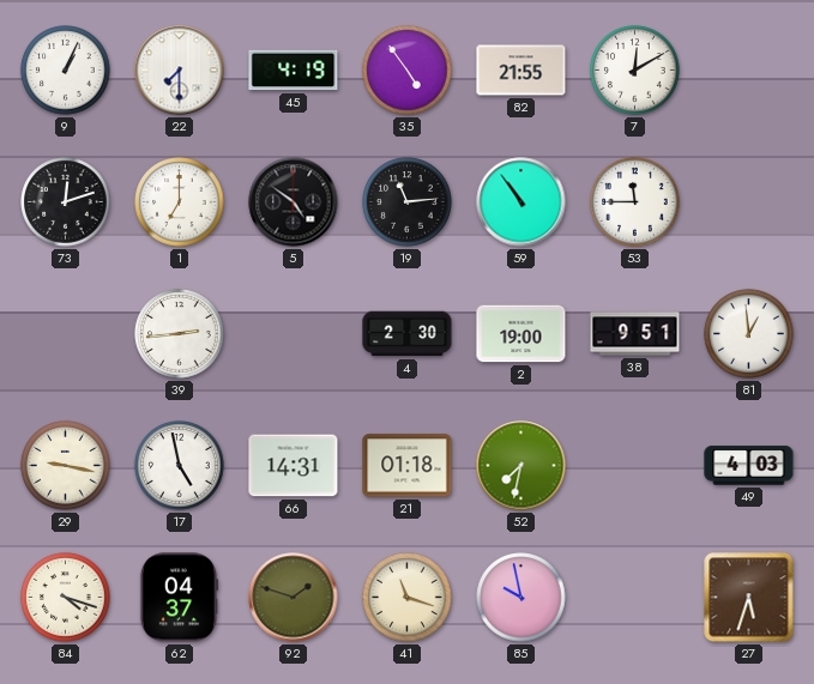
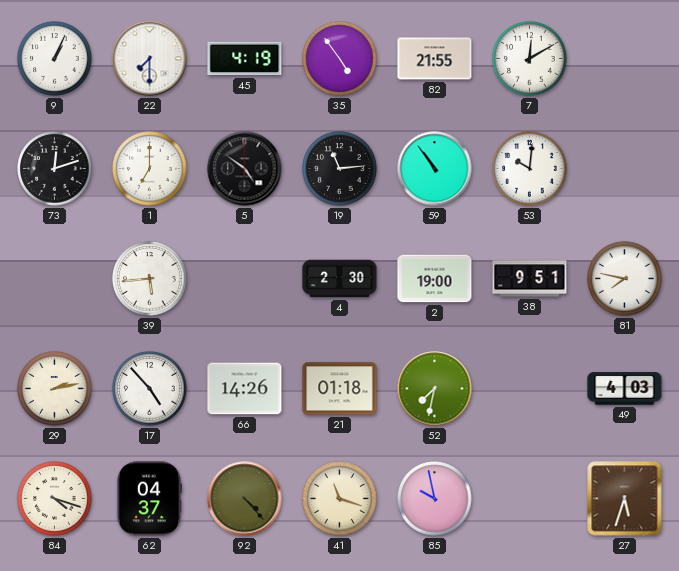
53: 11:45 -> 10:01
39: 2:44 -> 5:44
81: 12:59 -> 7:47
29: 9:17 -> 2:13
17: 4:58 -> 4:53
66: 14:31 -> 14:26
92: 1:48 -> 4:23
